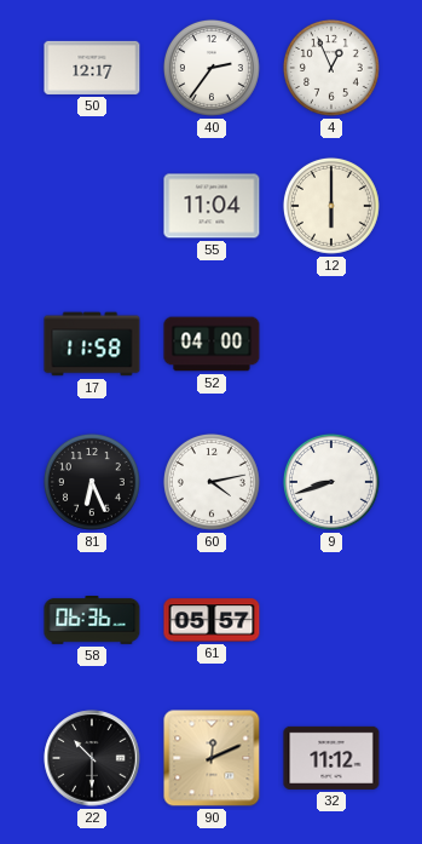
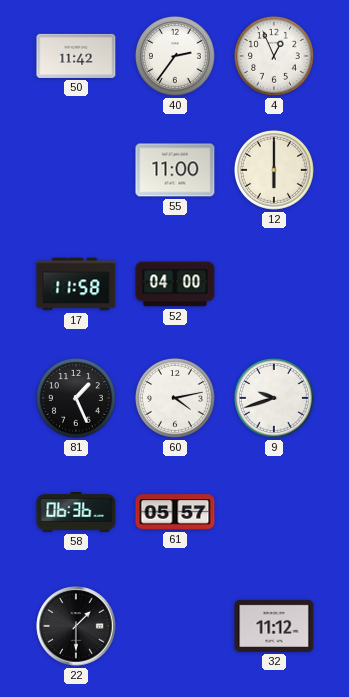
50: 12:17 -> 11:42
55: 11:04 -> 11:00
81: 6:26 -> 1:26
9: 8:42 -> 9:42
22: 10:30 -> 1:30
90: 12:11 -> none
